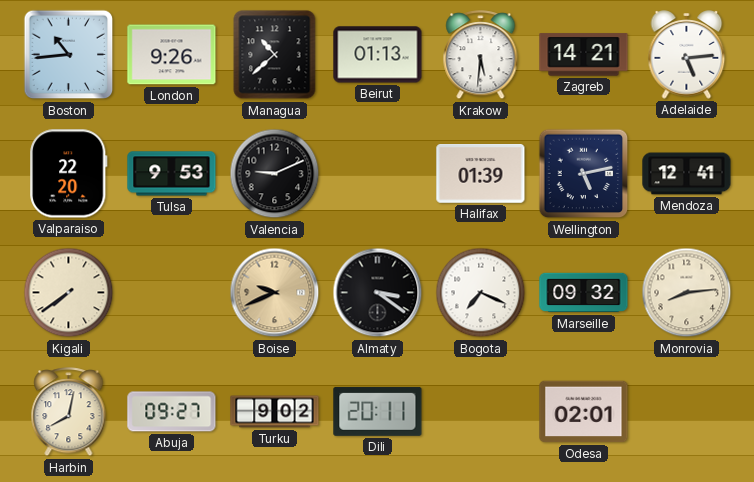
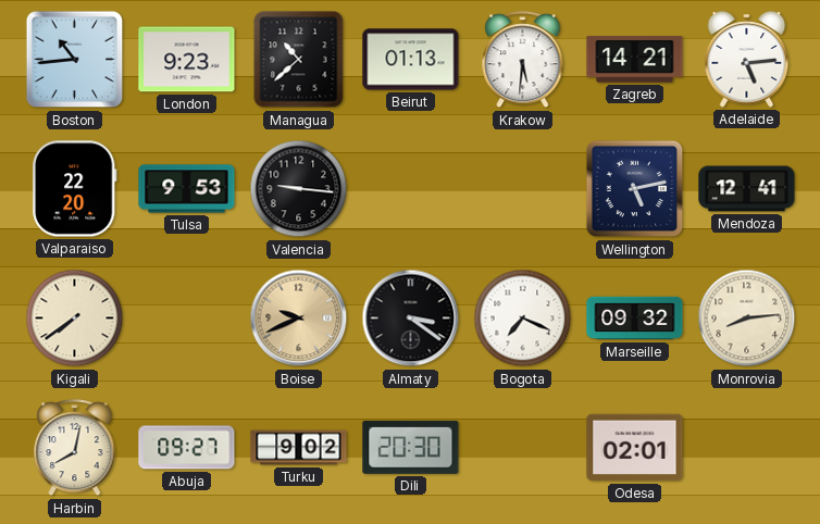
London: 9:26 -> 9:23
Valencia: 9:11 -> 9:16
Halifax: 01:39 -> none
Dili: 20:11 -> 20:30
